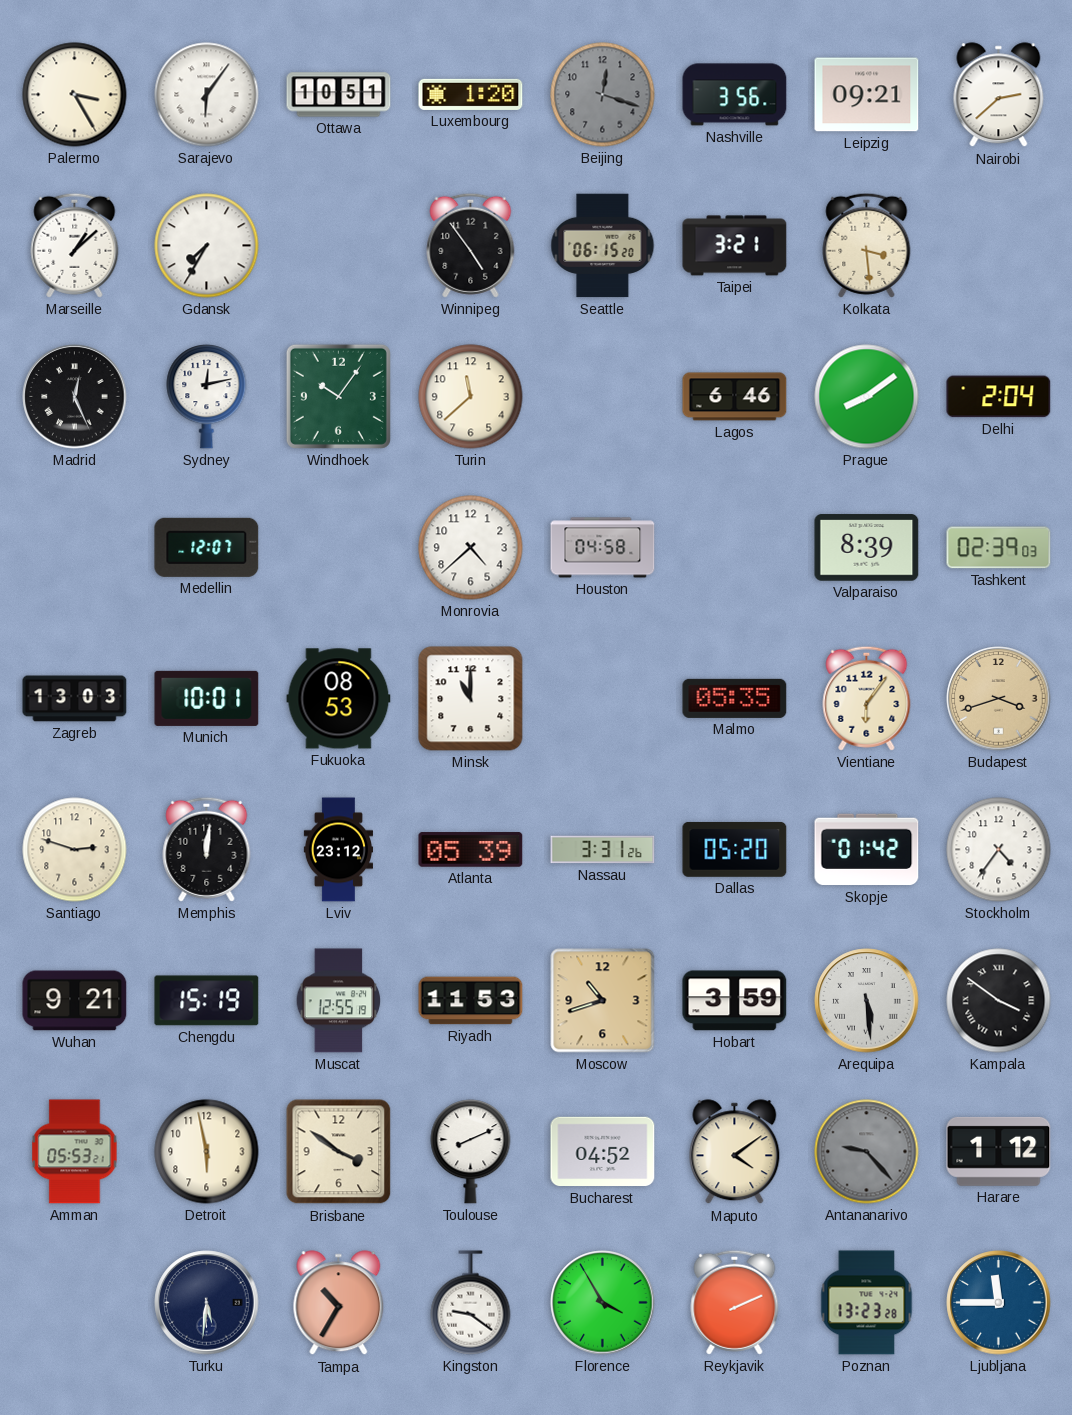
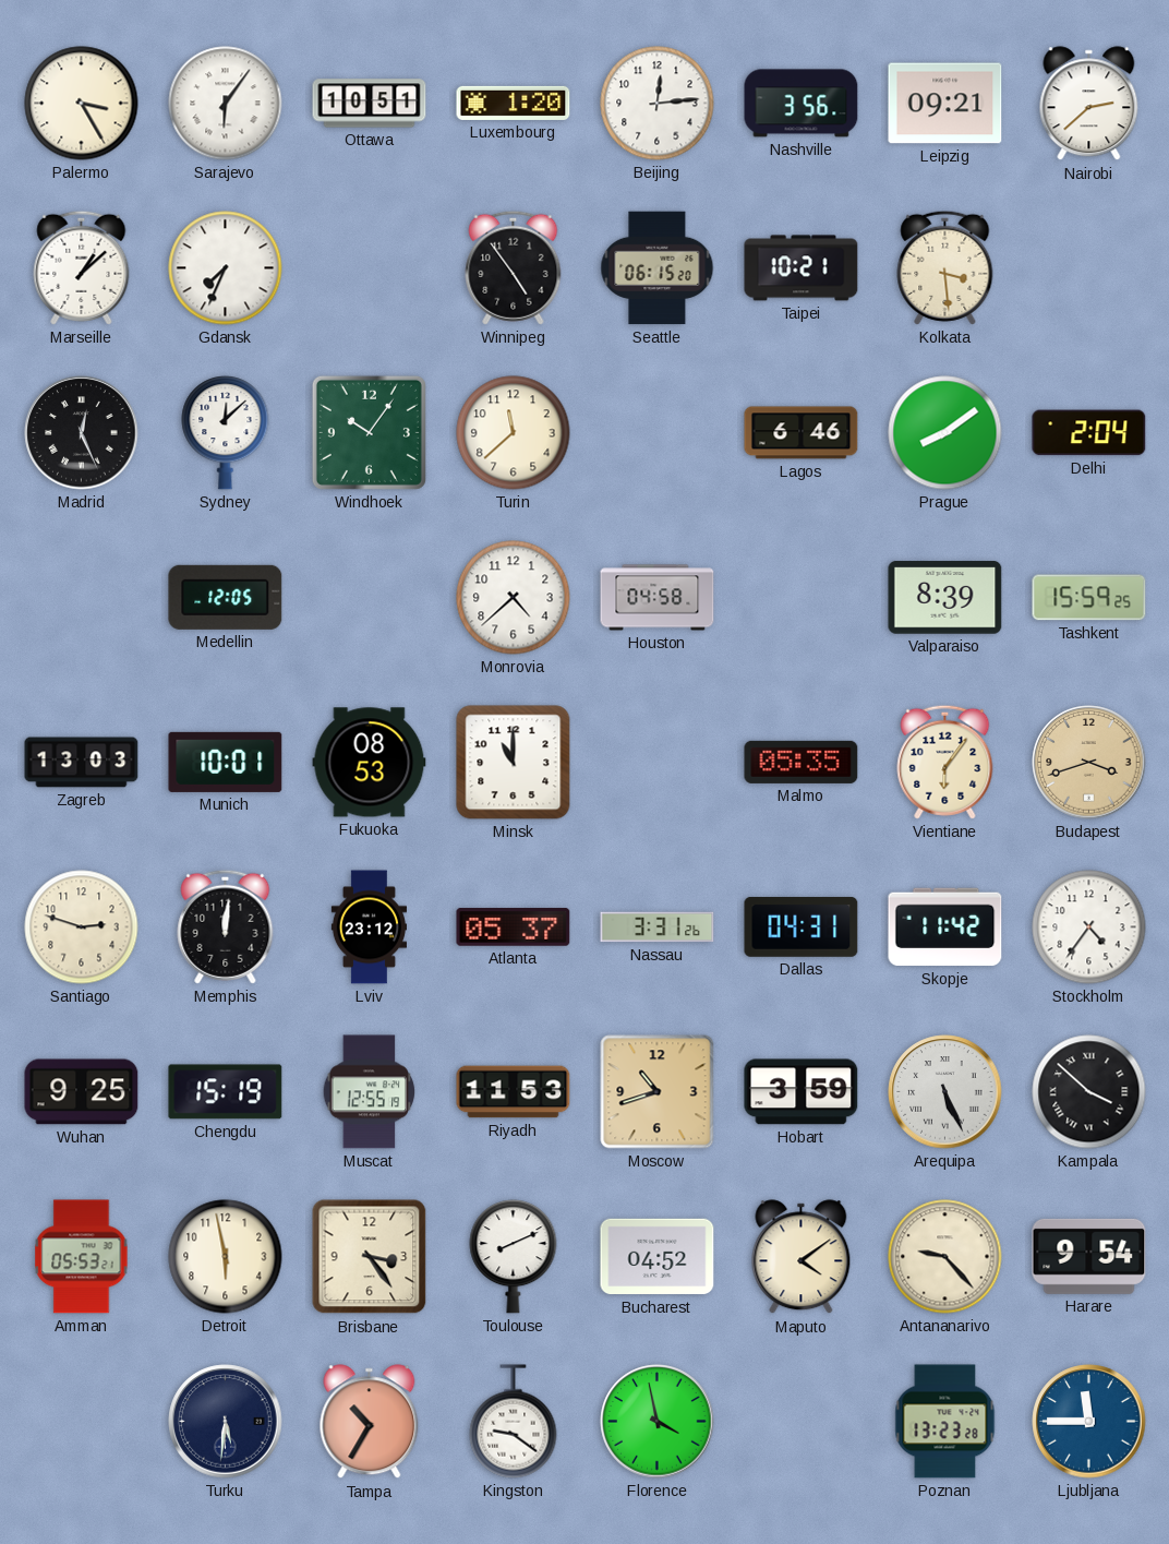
Beijing: 12:18 -> 12:14
Beijing dial: grey -> white
Gdansk: 7:35 -> 7:34
Taipei: 3:21 -> 10:21
Sydney: 12:13 -> 12:08
Medellin: 12:07 -> 12:05
Tashkent: 02:39 -> 15:59
Atlanta: 05:39 -> 05:37
Dallas: 05:20 -> 04:31
Skopje: 01:42 -> 11:42
Wuhan: 9:21 -> 9:25
Arequipa: 5:29 -> 5:26
Kampala: 3:51 -> 3:52
Brisbane: 3:51 -> 3:24
Antananarivo dial: grey -> cream
Harare: 1:12 -> 9:54
Florence: 3:55 -> 3:58
Reykjavik: 2:11 -> none
